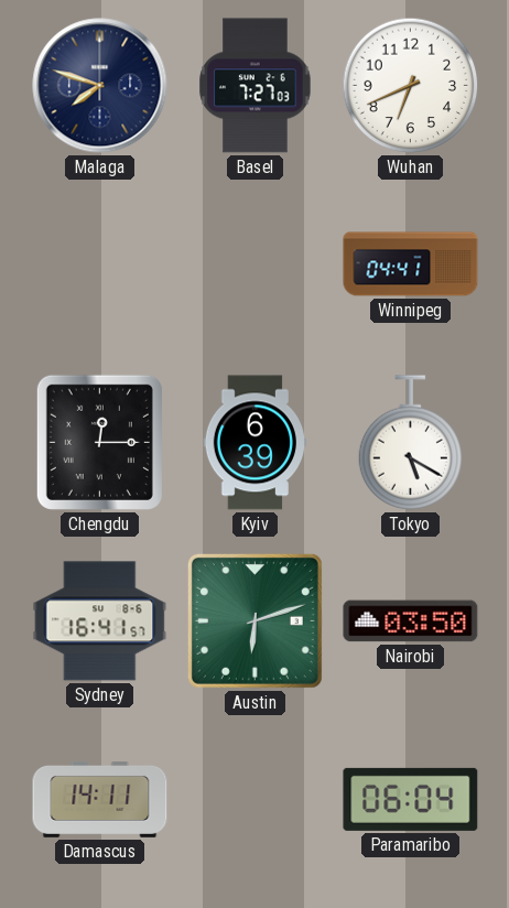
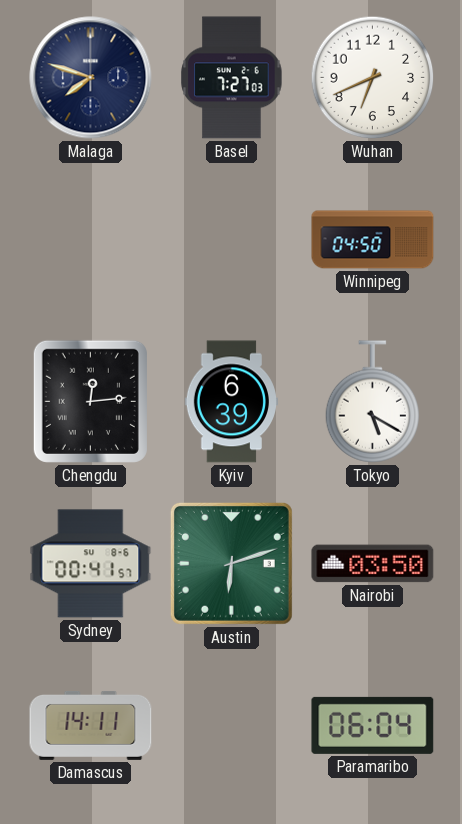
Winnipeg: 04:41 -> 04:50
Chengdu: 12:15 -> 12:14
Sydney: 16:41 -> 00:41
